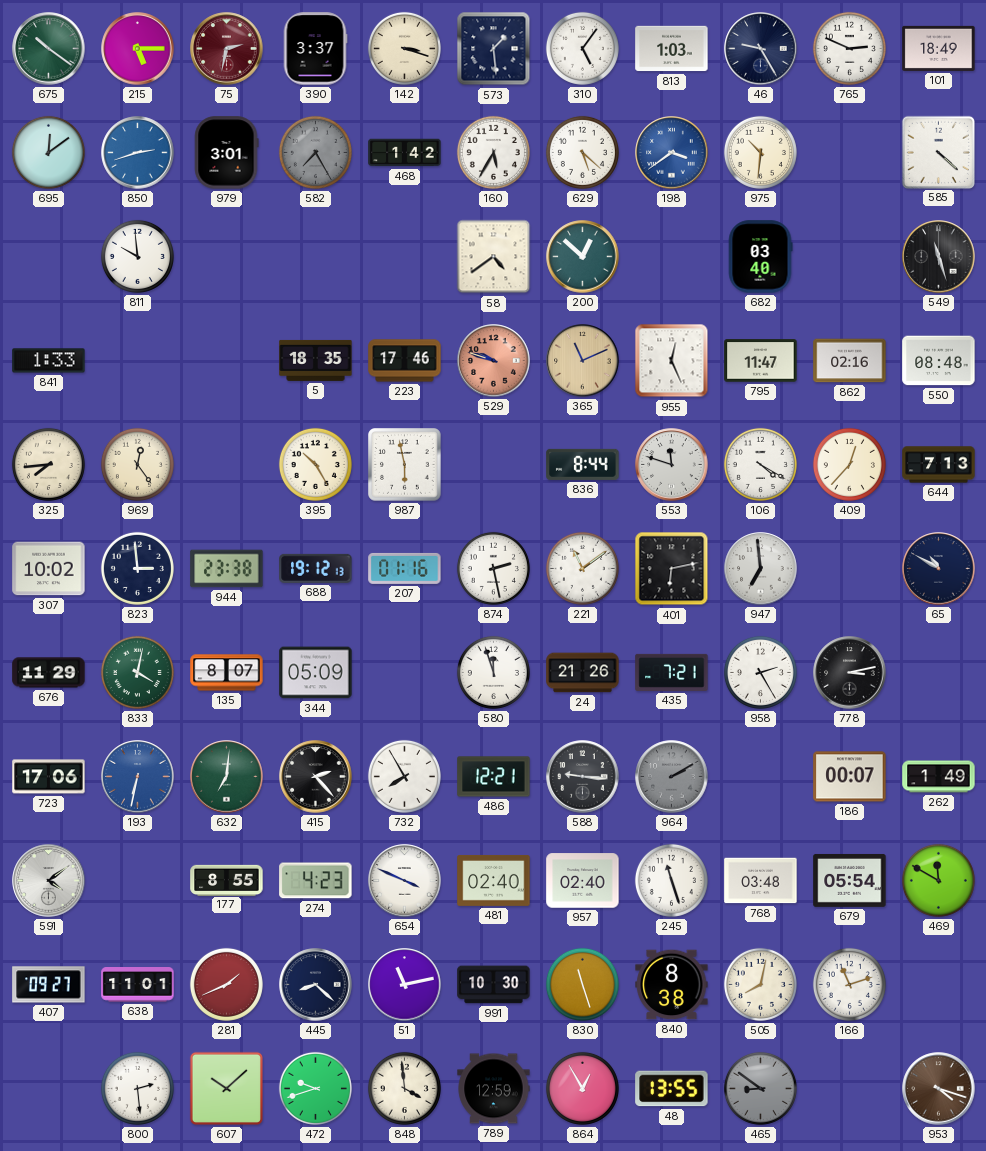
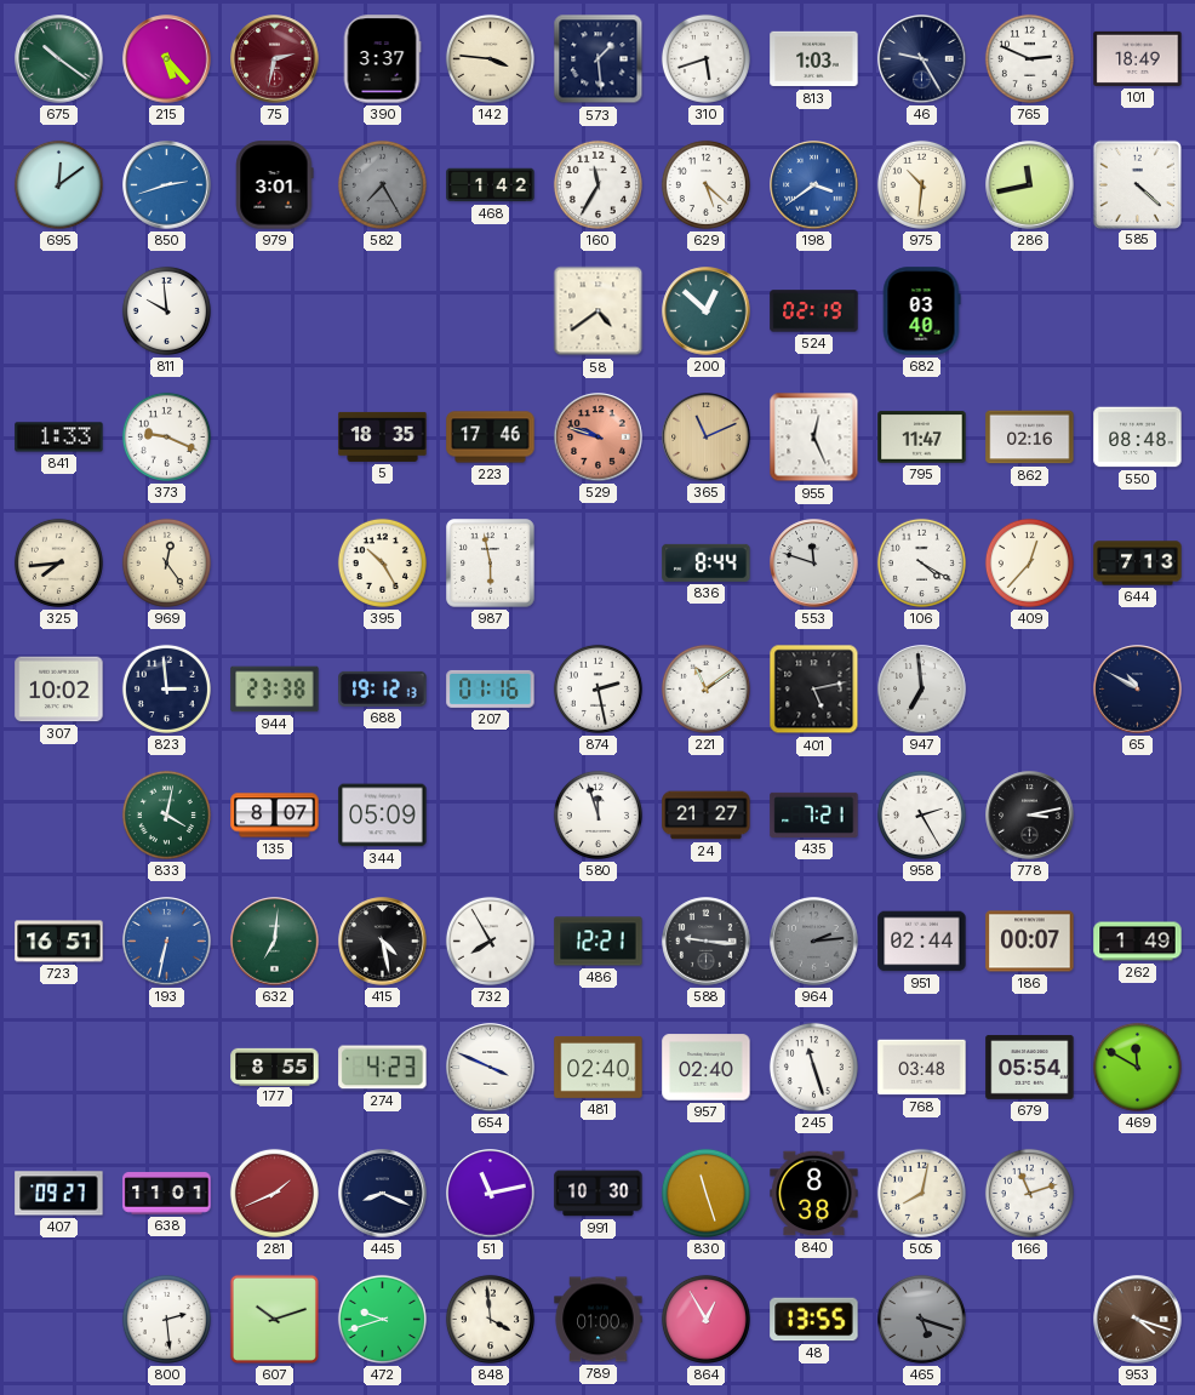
215: 5:15 -> 5:23
142: 3:18 -> 3:46
310: 5:06 -> 5:42
160: 5:35 -> 11:35
286: none -> 11:43
524: none -> 02:19
549: 11:27 -> none
373: none -> 9:19
401: 6:13 -> 5:13
676: 11:29 -> none
24: 21:26 -> 21:27
723: 17:06 -> 16:51
415: 2:23 -> 4:28
964: 2:10 -> 2:14
951: none -> 02:44
591: 4:09 -> none
445: 8:22 -> 8:19
607: 10:08 -> 10:12
789: 12:59 -> 01:00
465: 8:51 -> 5:18
